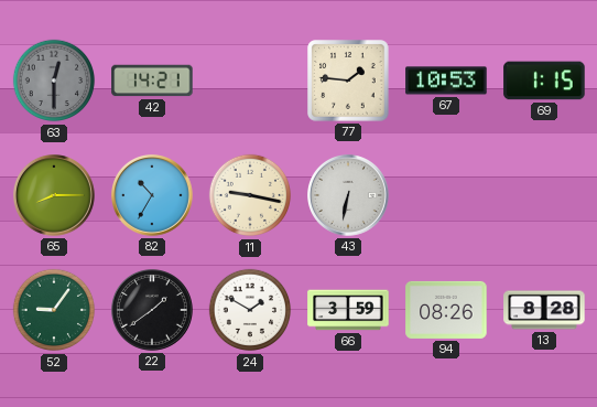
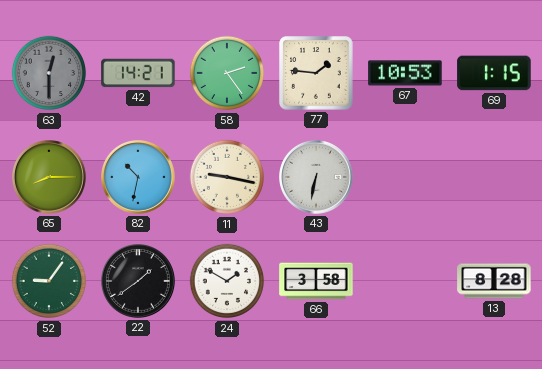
58: none -> 2:24
82: 10:35 -> 10:32
66: 3:59 -> 3:58
94: 08:26 -> none
